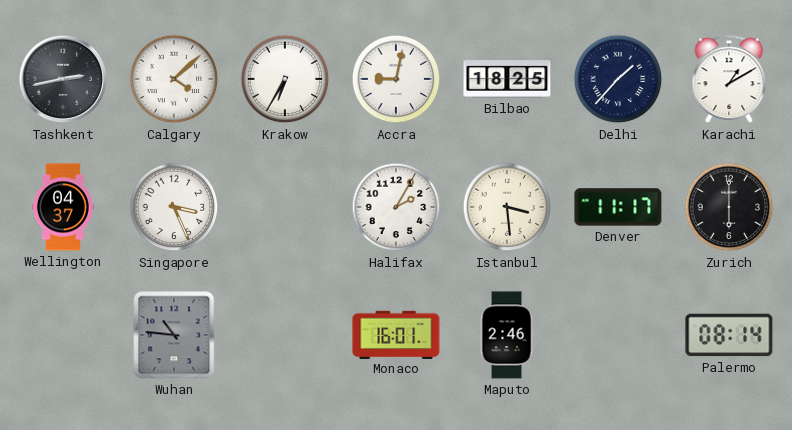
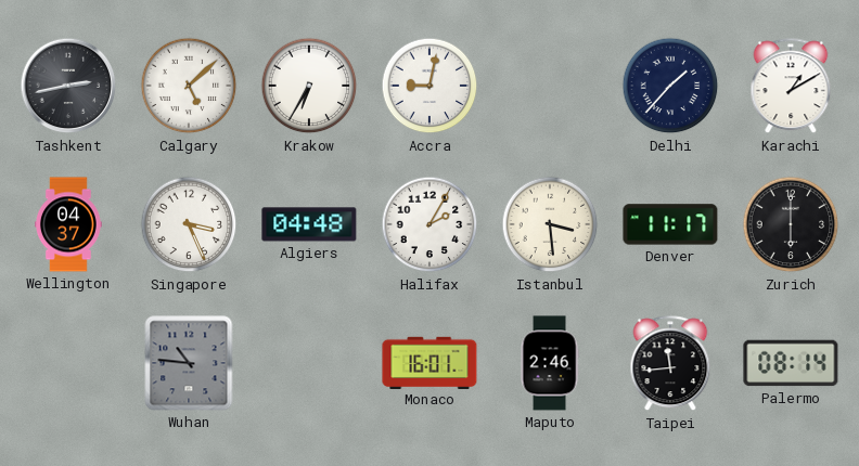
Calgary: 4:08 -> 5:08
Bilbao: 18:25 -> none
Algiers: none -> 04:48
Taipei: none -> 11:44
